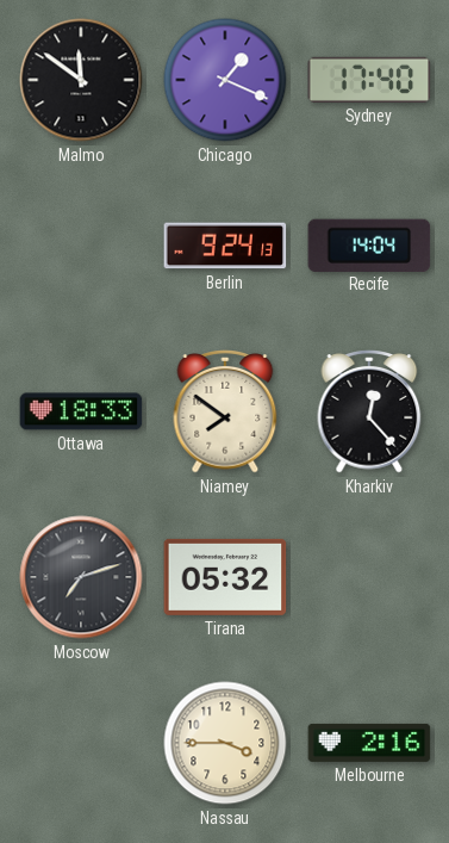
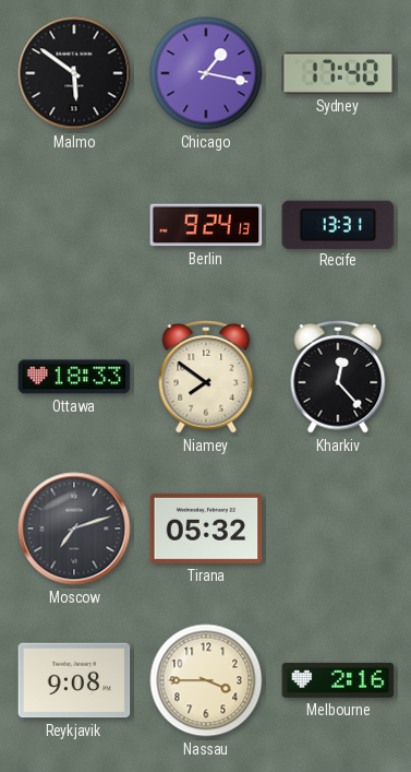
Malmo: 11:51 -> 5:51
Chicago: 1:19 -> 1:17
Recife: 14:04 -> 13:31
Reykjavik: none -> 9:08
